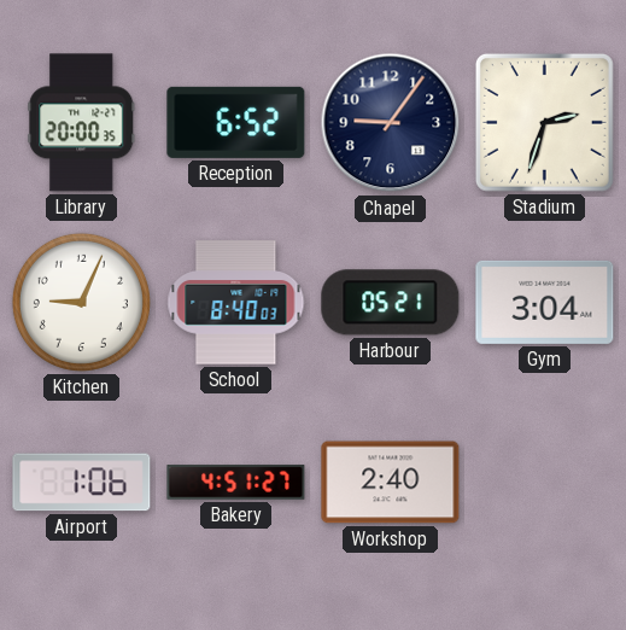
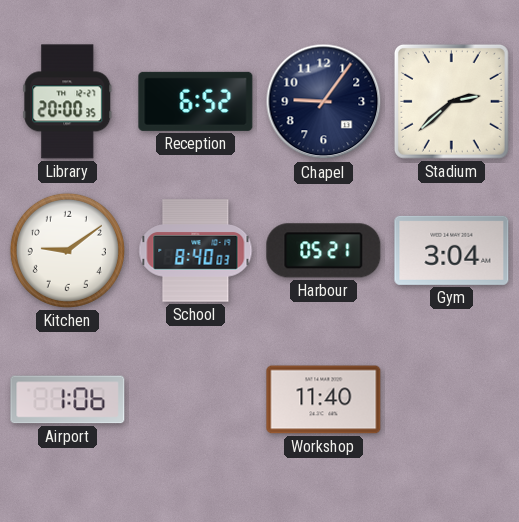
Stadium: 2:33 -> 2:38
Kitchen: 9:04 -> 9:09
Bakery: 4:51 -> none
Workshop: 2:40 -> 11:40
